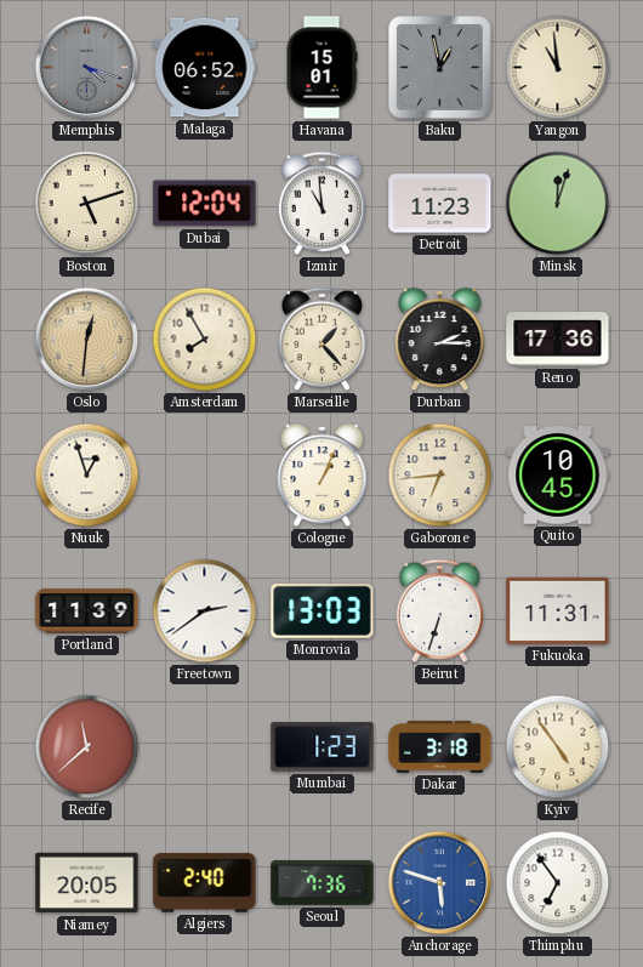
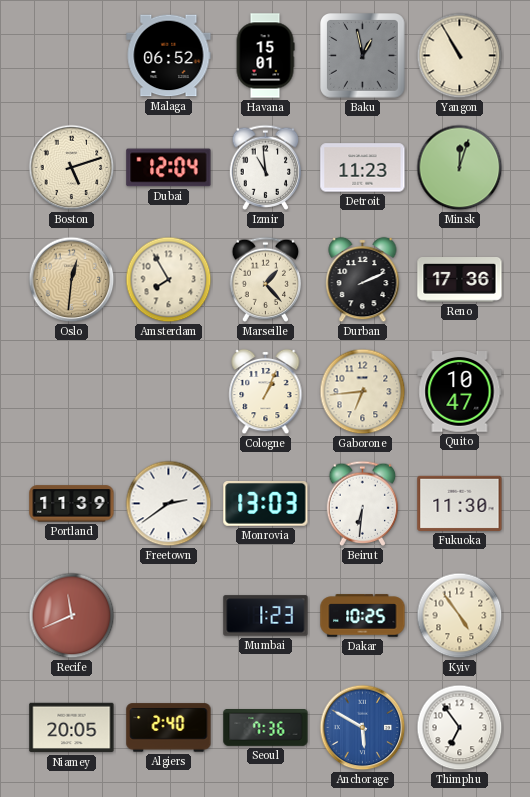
Memphis: 4:18 -> none
Yangon: 10:59 -> 10:55
Durban: 2:15 -> 2:11
Nuuk: 12:57 -> none
Quito: 10:45 -> 10:47
Beirut: 6:33 -> 6:31
Fukuoka: 11:31 -> 11:30
Recife: 11:38 -> 11:41
Dakar: 3:18 -> 10:25
Anchorage: 5:48 -> 5:50
